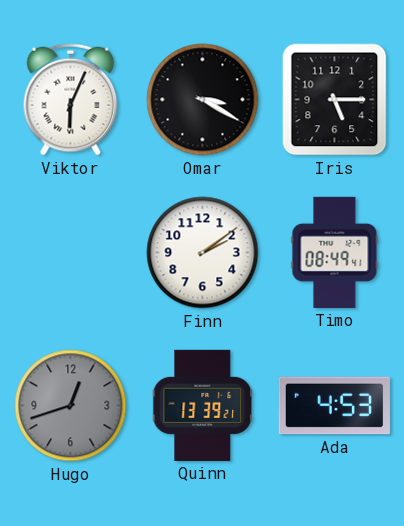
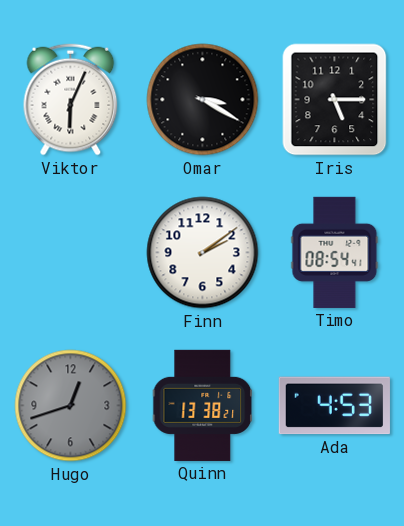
Timo: 08:49 -> 08:54
Quinn: 13:39 -> 13:38
